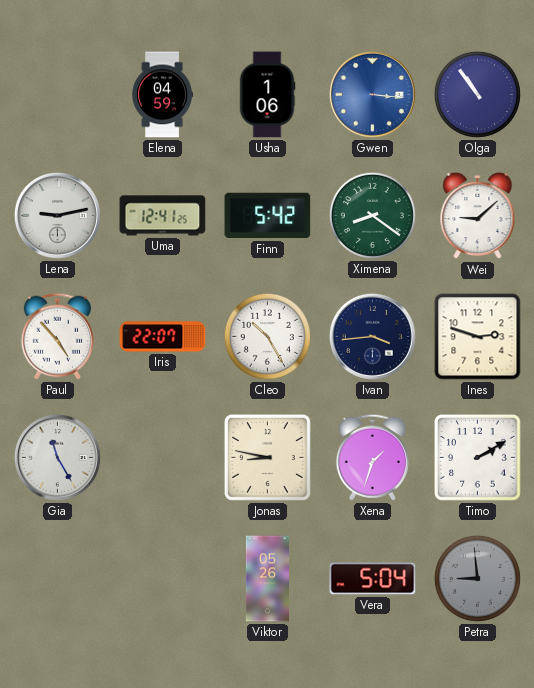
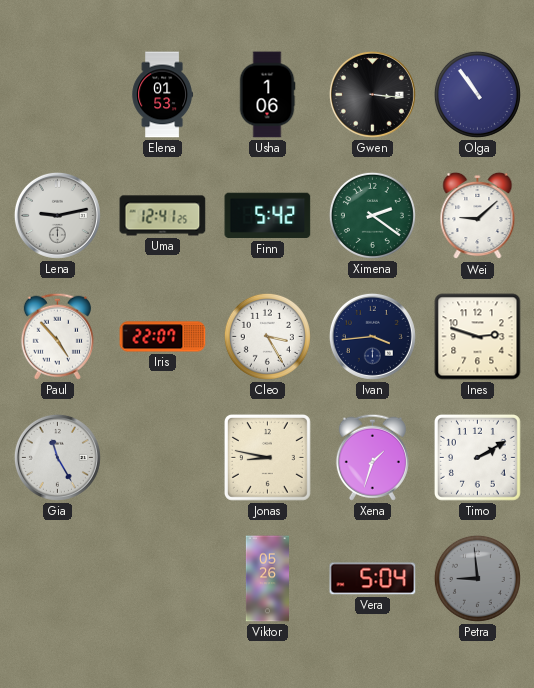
Elena: 04:59 -> 01:53
Gwen dial: blue -> black
Ximena: 8:21 -> 2:21
Cleo: 10:25 -> 3:25
